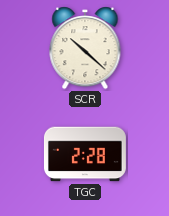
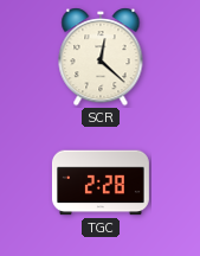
SCR: 10:22 -> 12:22
